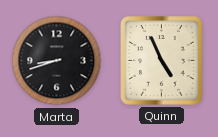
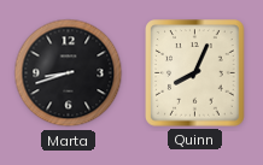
Quinn: 4:56 -> 8:04
